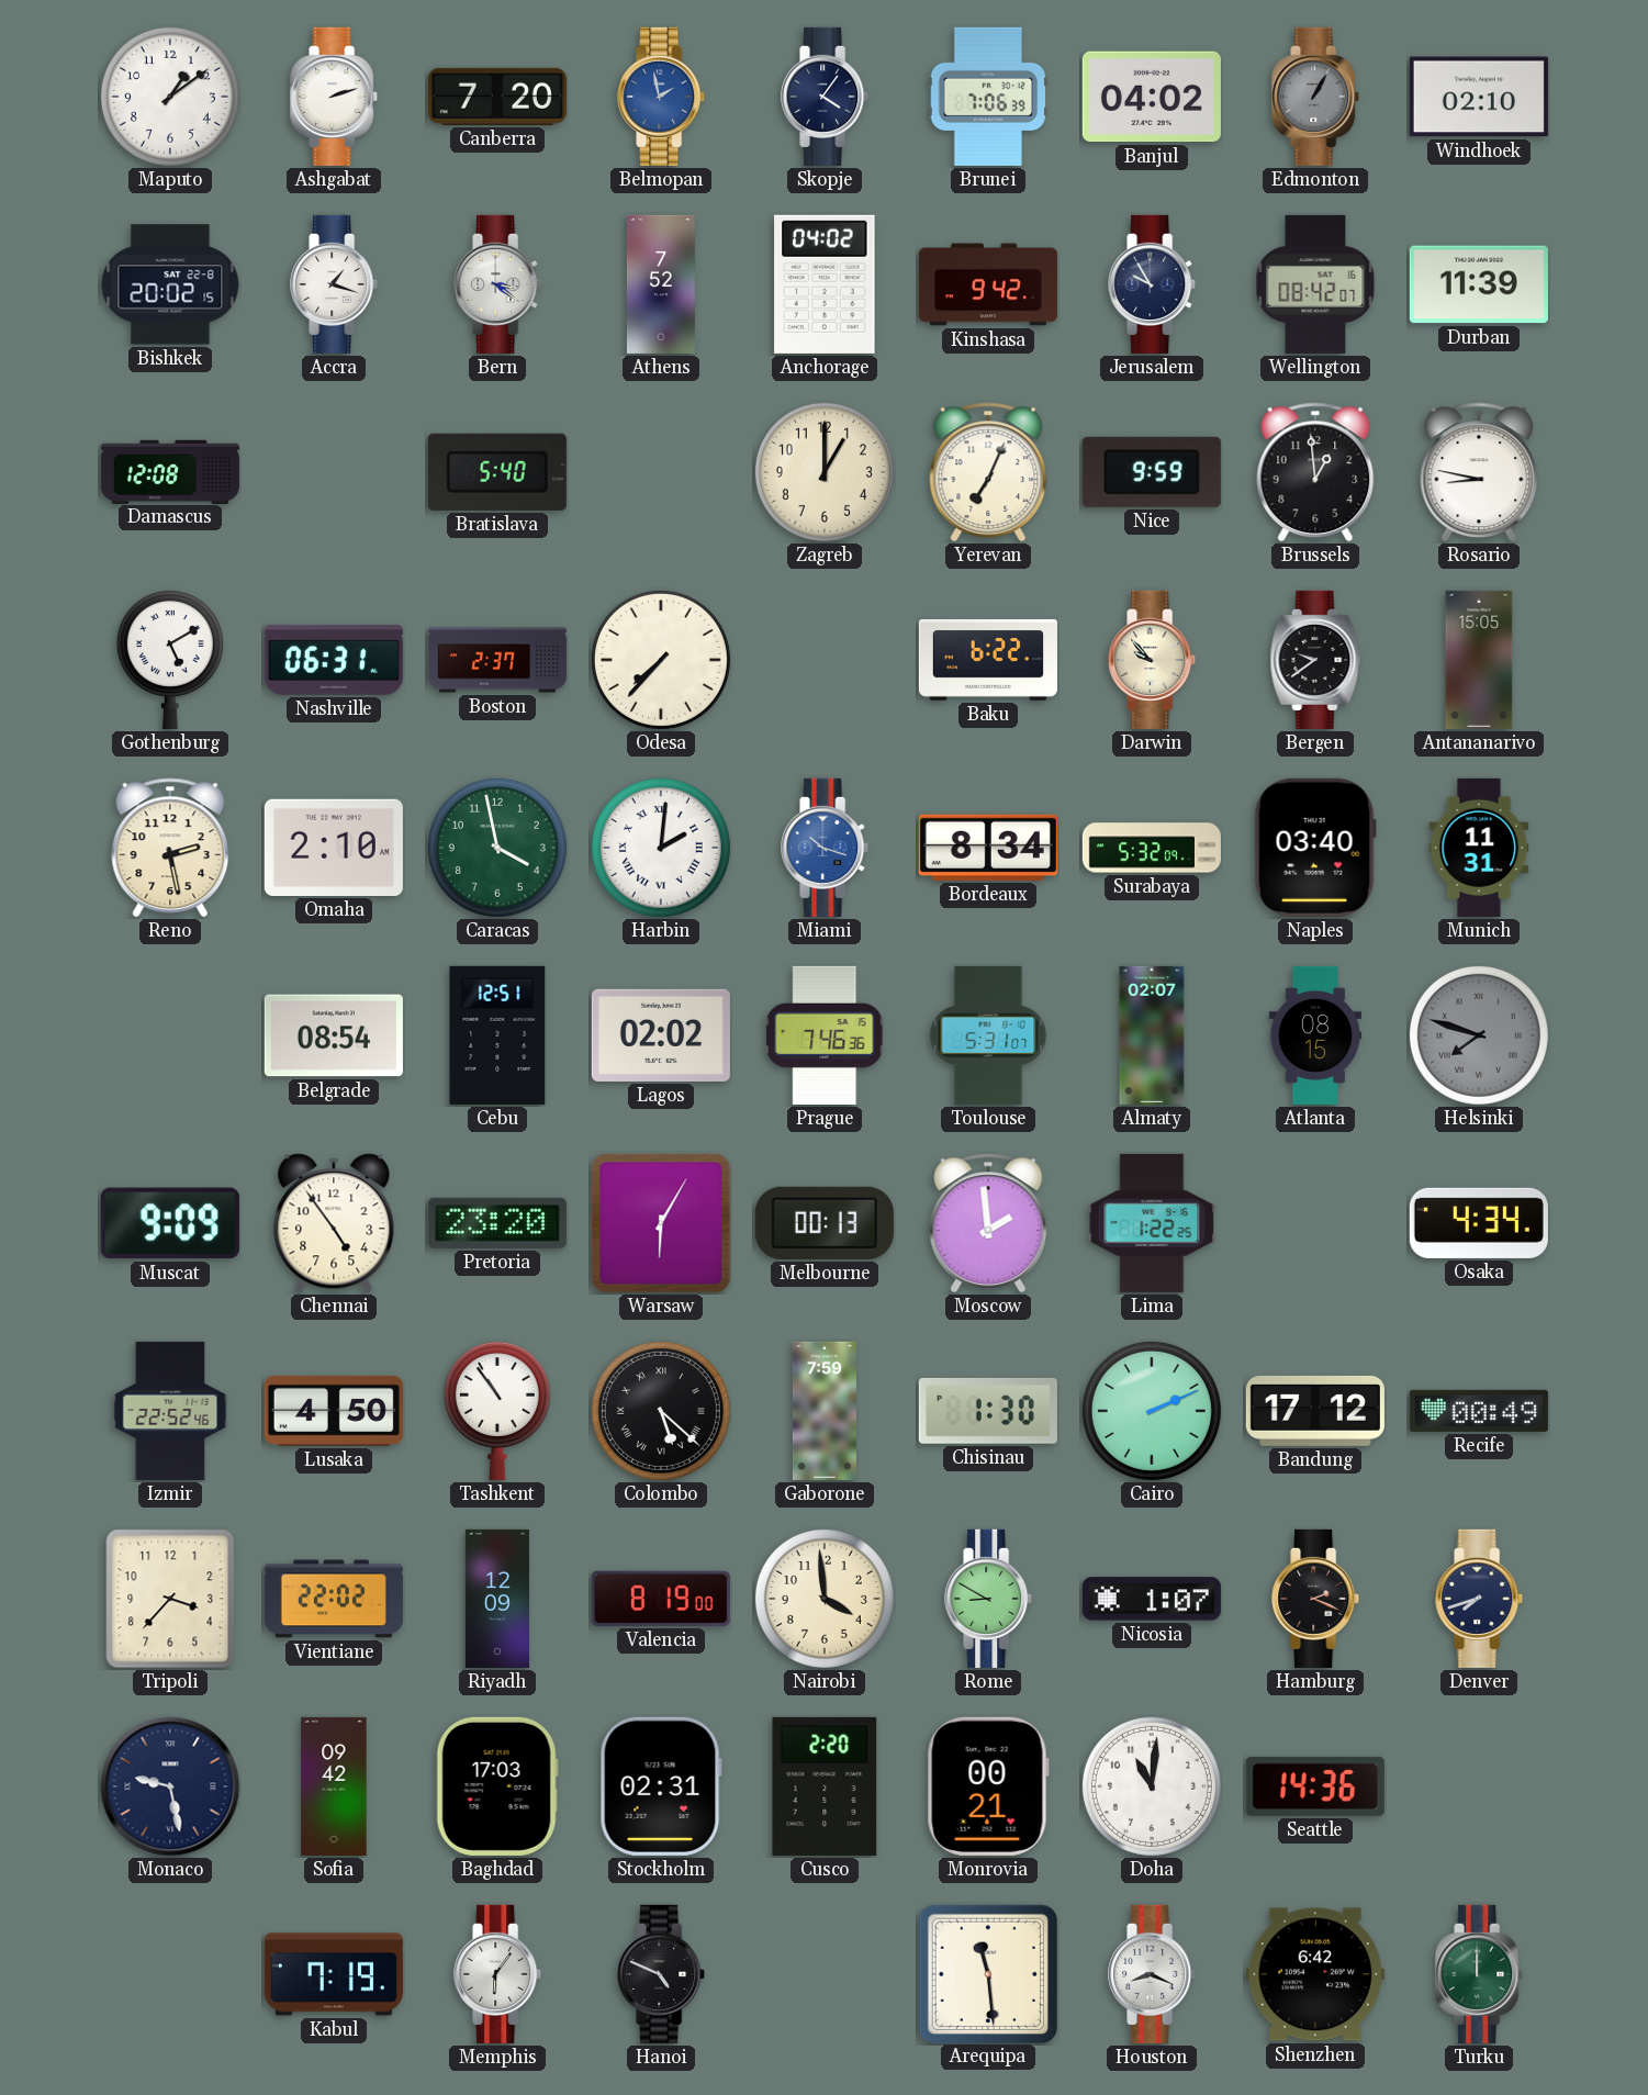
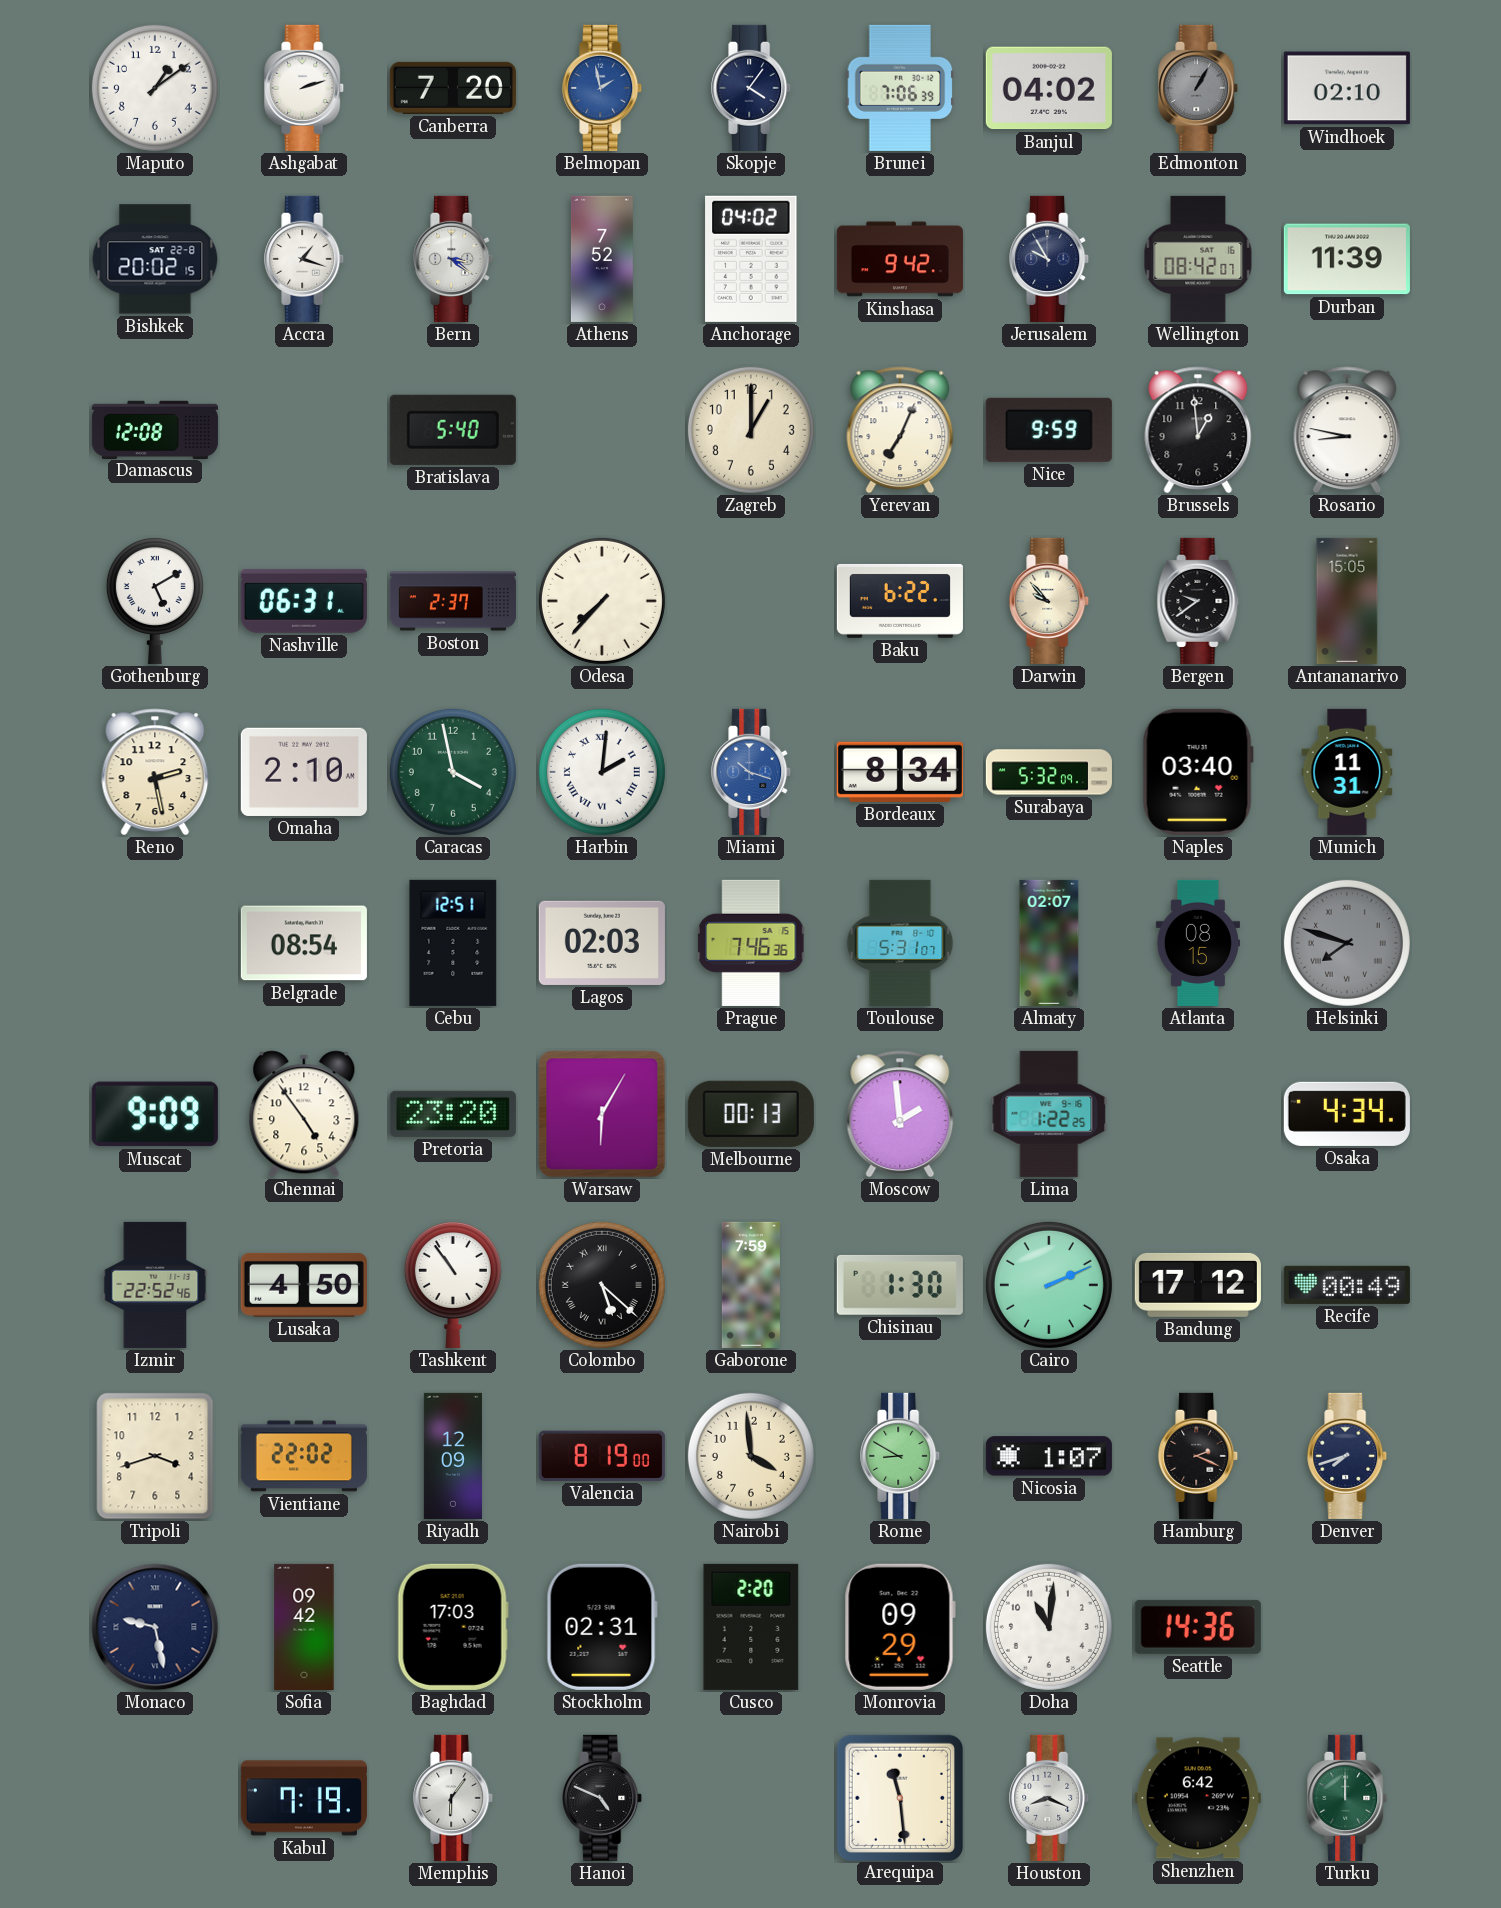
Lagos: 02:02 -> 02:03
Tripoli: 3:37 -> 3:42
Monrovia: 00:21 -> 09:29
